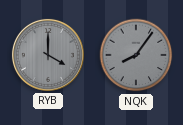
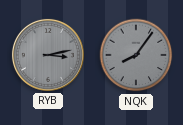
RYB: 4:00 -> 3:13
